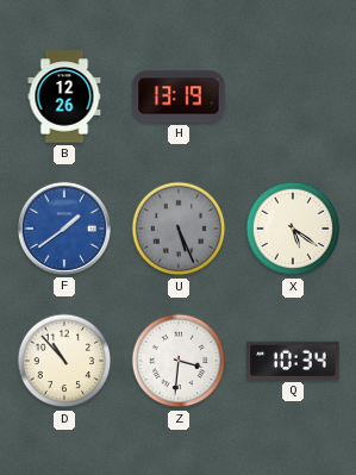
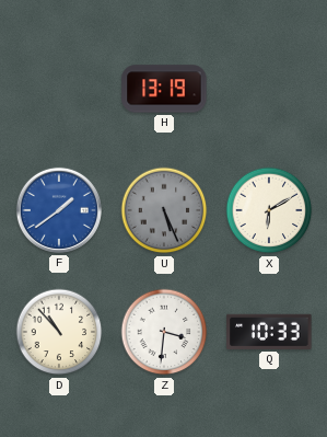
B: 12:26 -> none
X: 5:21 -> 6:10
Q: 10:34 -> 10:33
